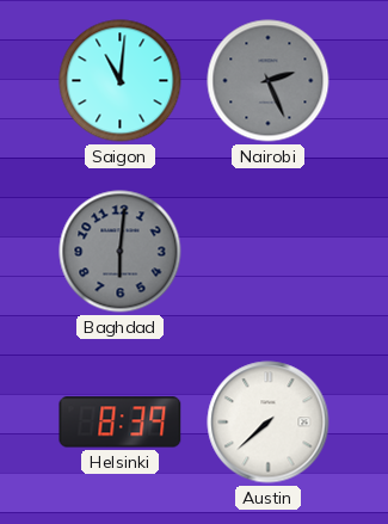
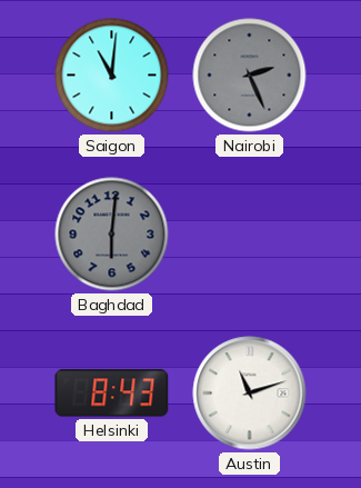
Helsinki: 8:39 -> 8:43
Austin: 7:38 -> 11:12
